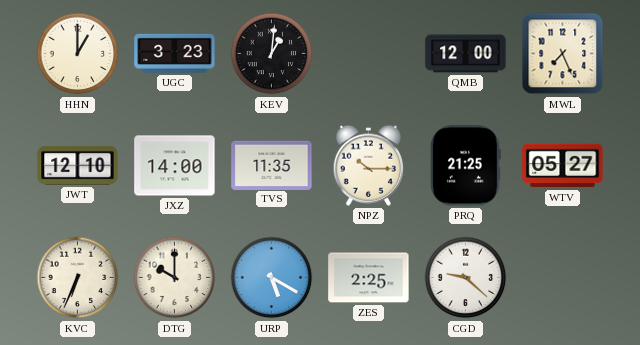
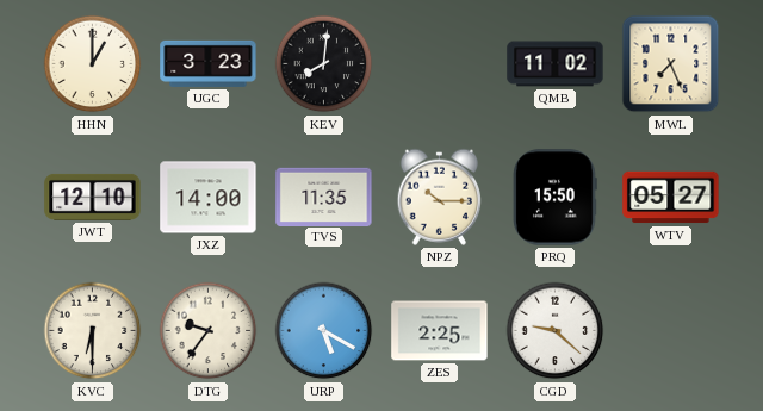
KEV: 1:01 -> 8:01
QMB: 12:00 -> 11:02
PRQ: 21:25 -> 15:50
KVC: 6:34 -> 6:30
DTG: 10:00 -> 9:36
